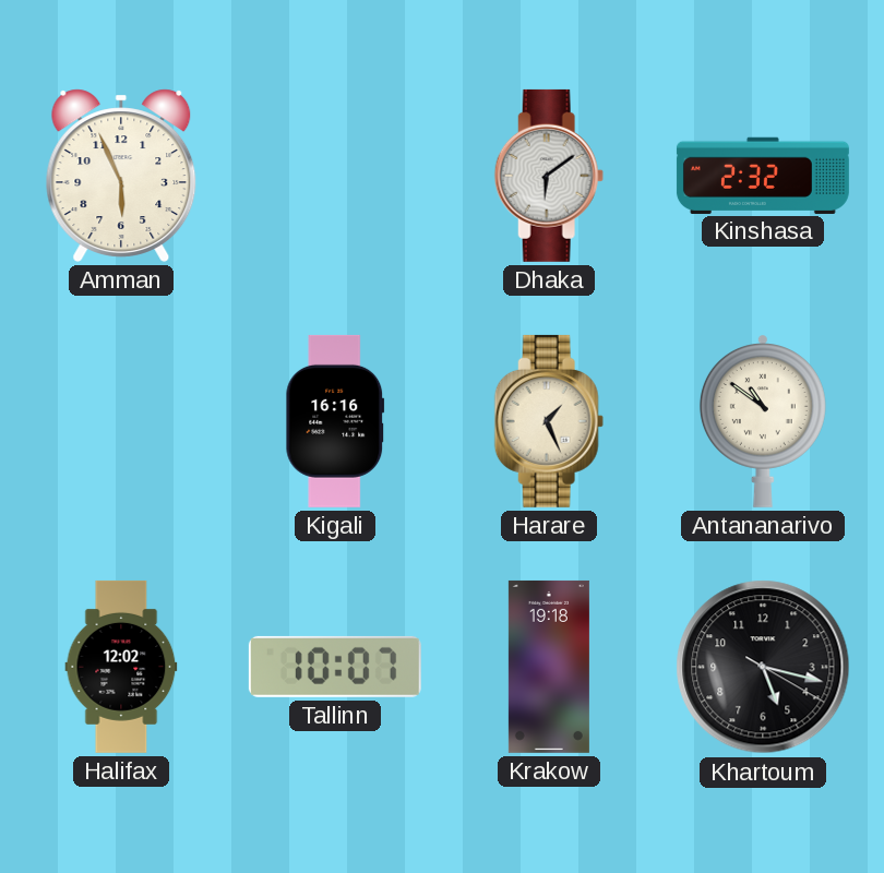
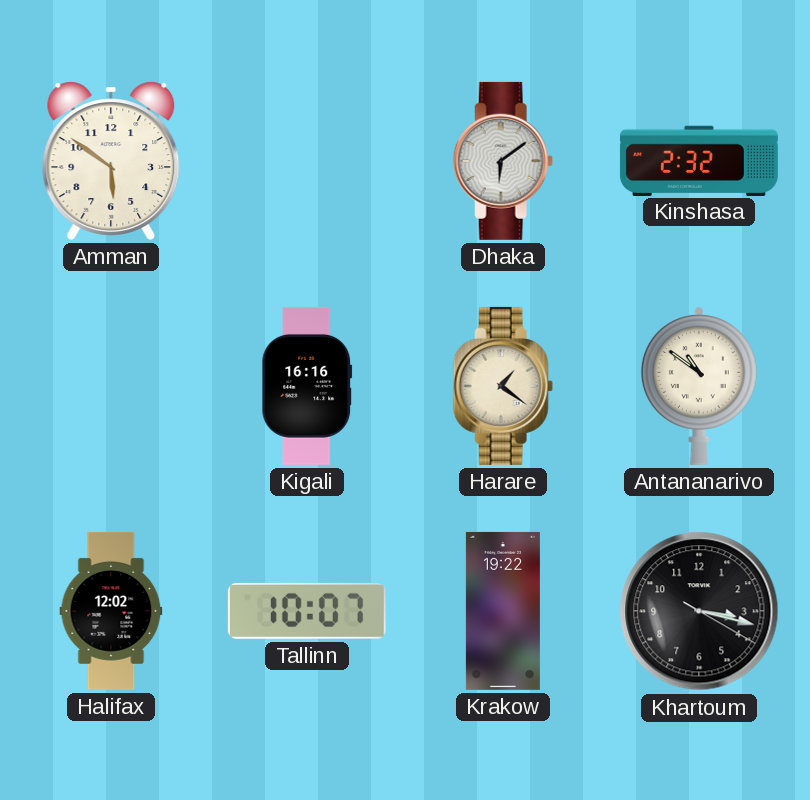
Amman: 5:56 -> 5:51
Harare: 1:26 -> 1:21
Krakow: 19:18 -> 19:22
Khartoum: 5:17 -> 3:17
